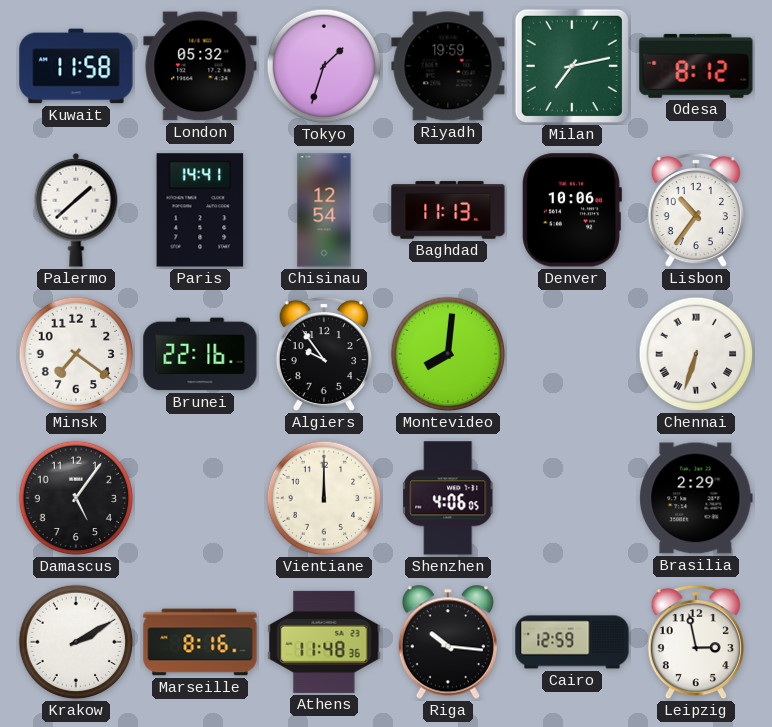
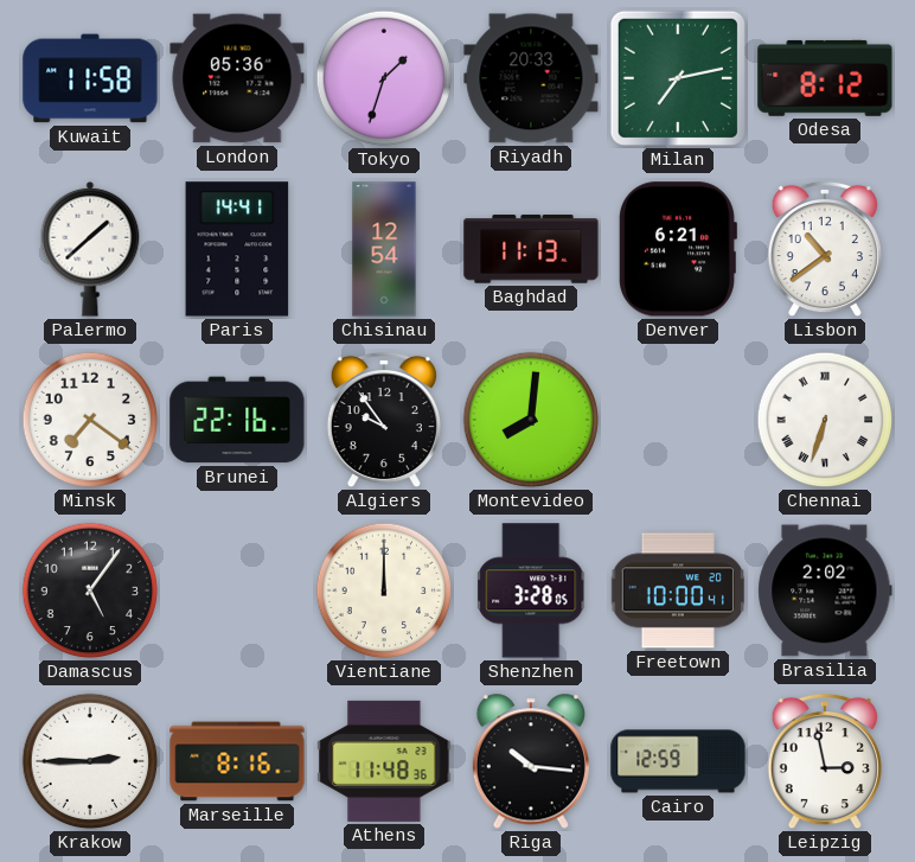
London: 05:32 -> 05:36
Riyadh: 19:59 -> 20:33
Denver: 10:06 -> 6:21
Lisbon: 10:36 -> 10:39
Shenzhen: 4:06 -> 3:28
Freetown: none -> 10:00
Brasilia: 2:29 -> 2:02
Krakow: 2:10 -> 2:45
